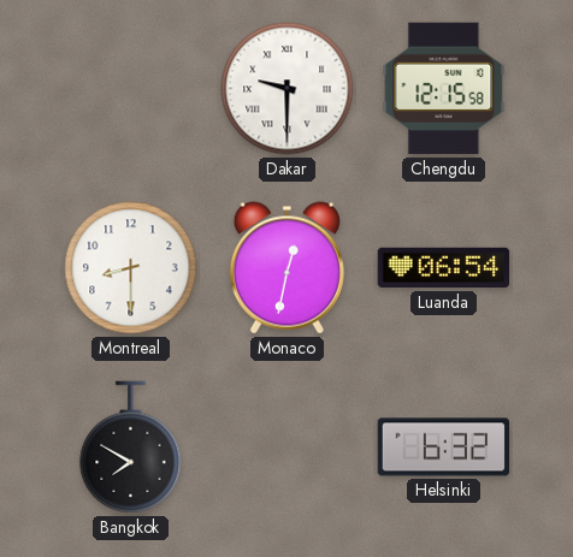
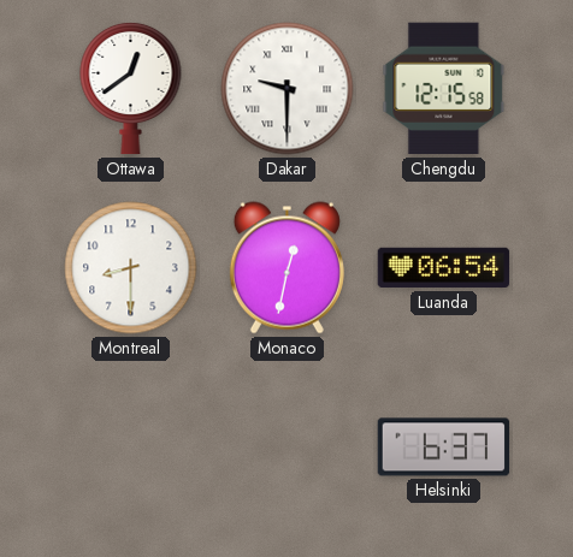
Ottawa: none -> 12:39
Bangkok: 7:50 -> none
Helsinki: 6:32 -> 6:37
